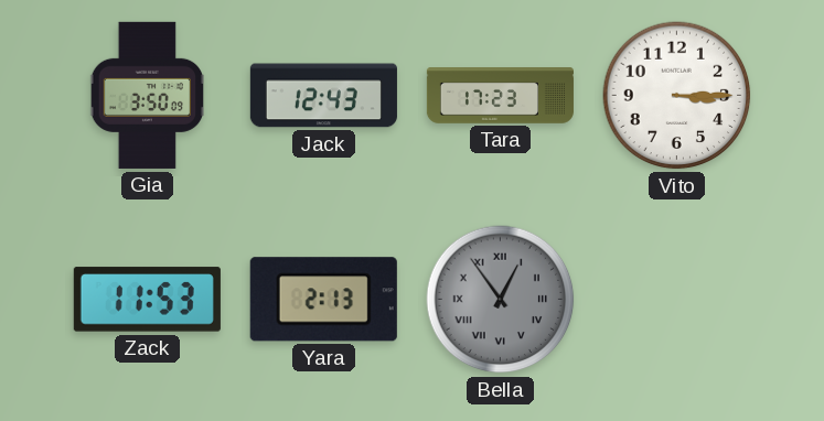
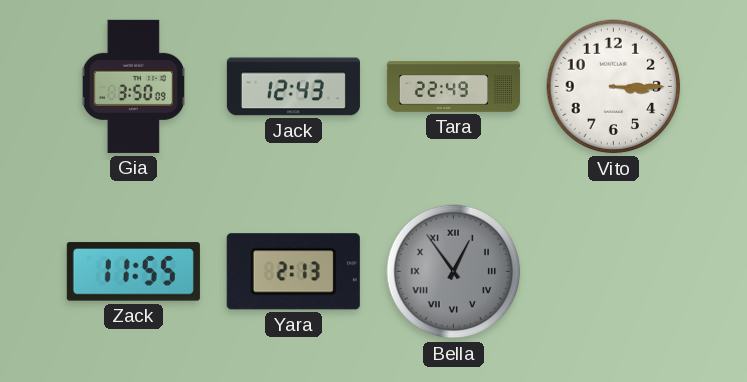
Tara: 17:23 -> 22:49
Zack: 11:53 -> 11:55
